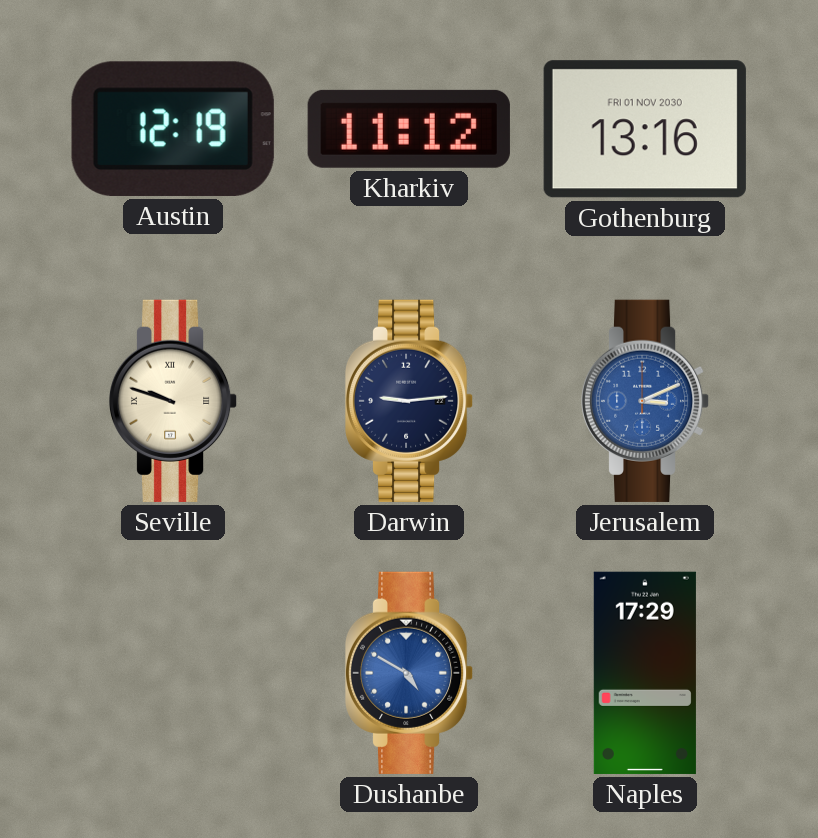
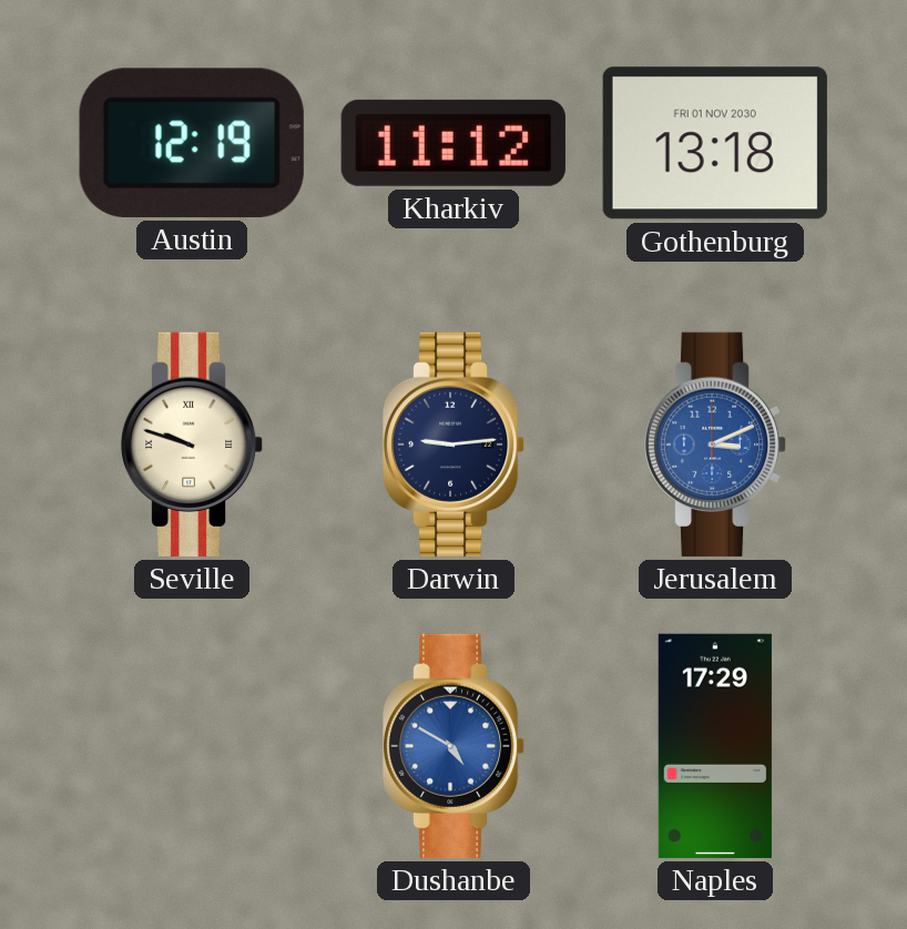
Gothenburg: 13:16 -> 13:18
